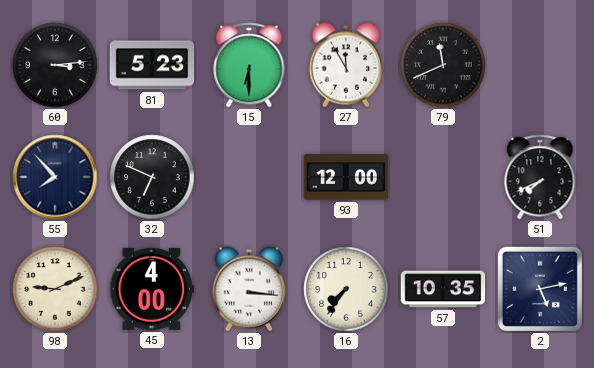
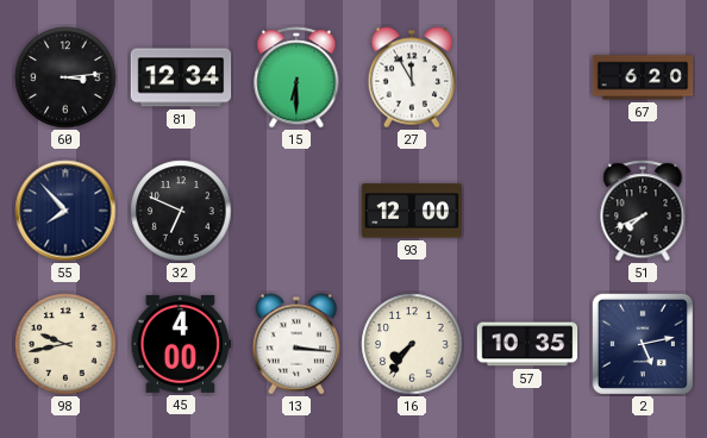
81: 5:23 -> 12:34
79: 11:41 -> none
67: none -> 6:20
98: 9:11 -> 9:43
